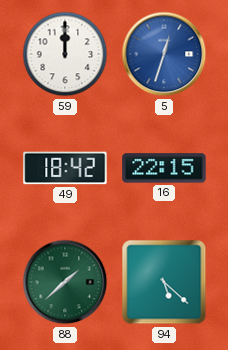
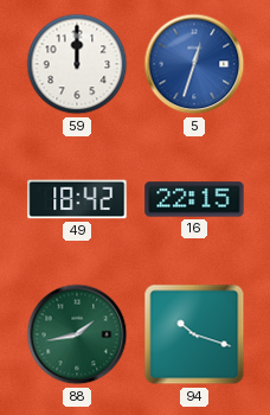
88: 1:38 -> 1:43
94: 5:22 -> 10:18
